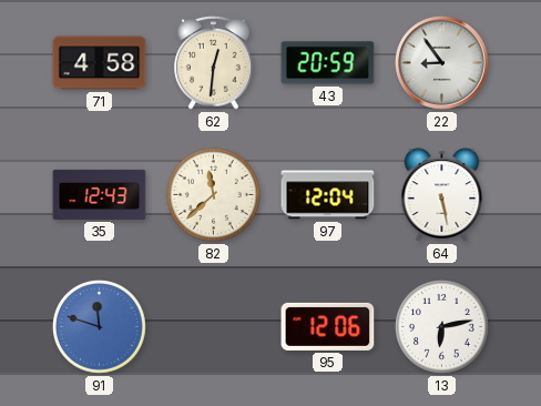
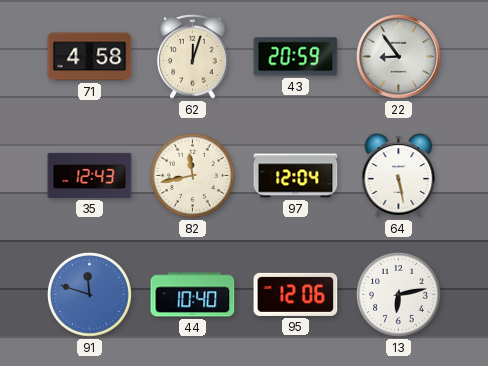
62: 12:31 -> 12:03
82: 11:38 -> 11:43
44: none -> 10:40
